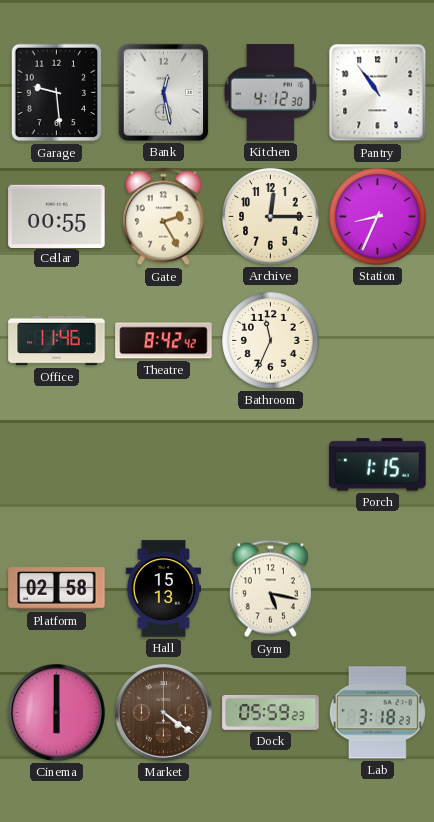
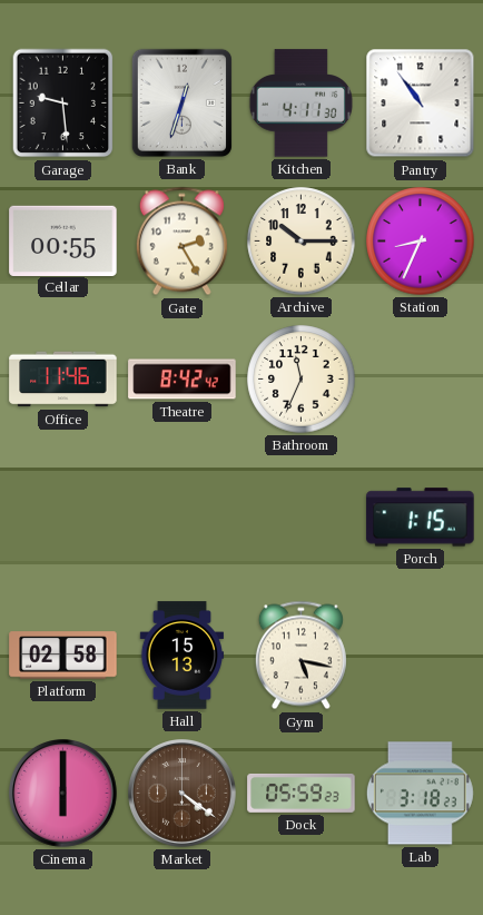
Bank: 12:28 -> 12:33
Kitchen: 4:12 -> 4:11
Archive: 12:15 -> 10:15
